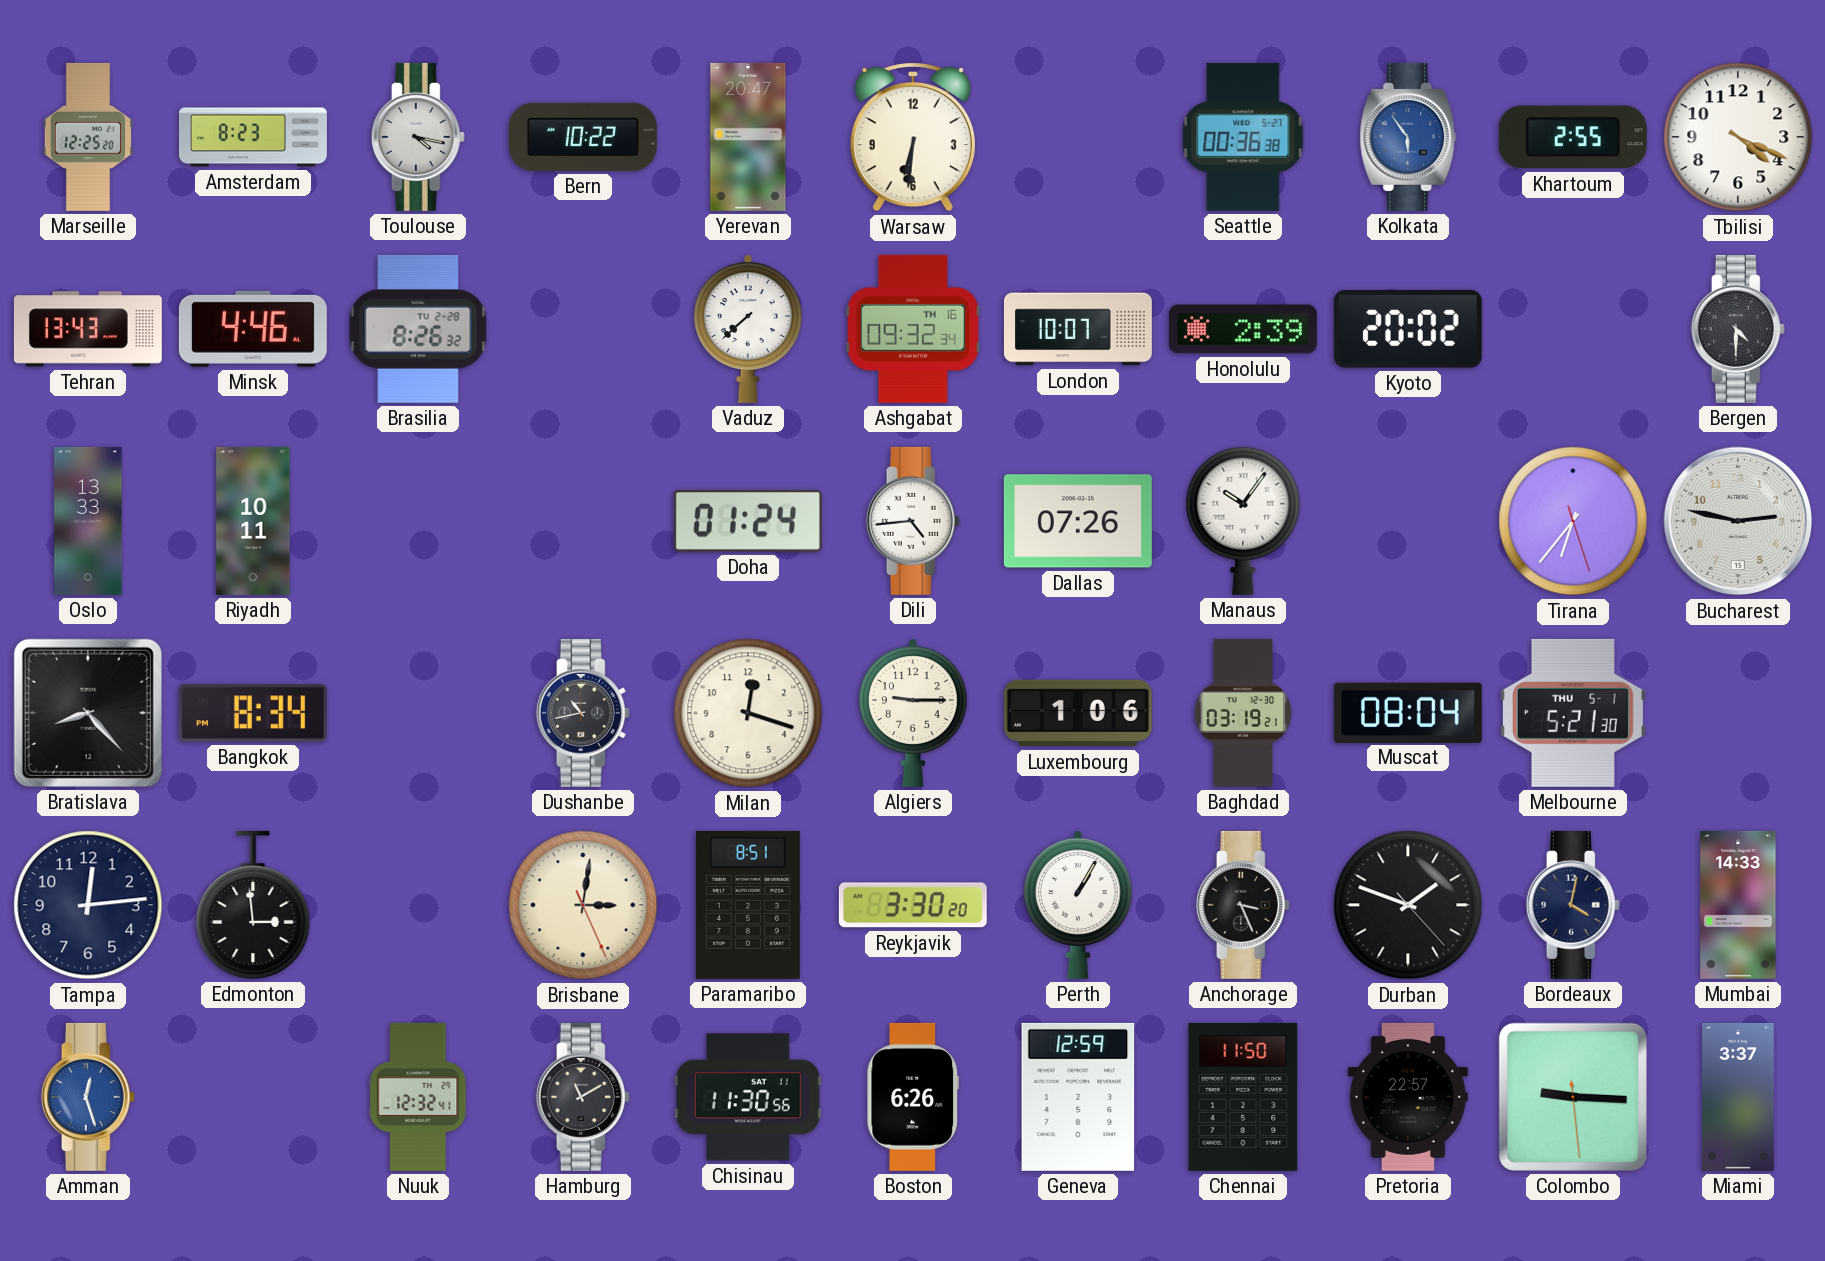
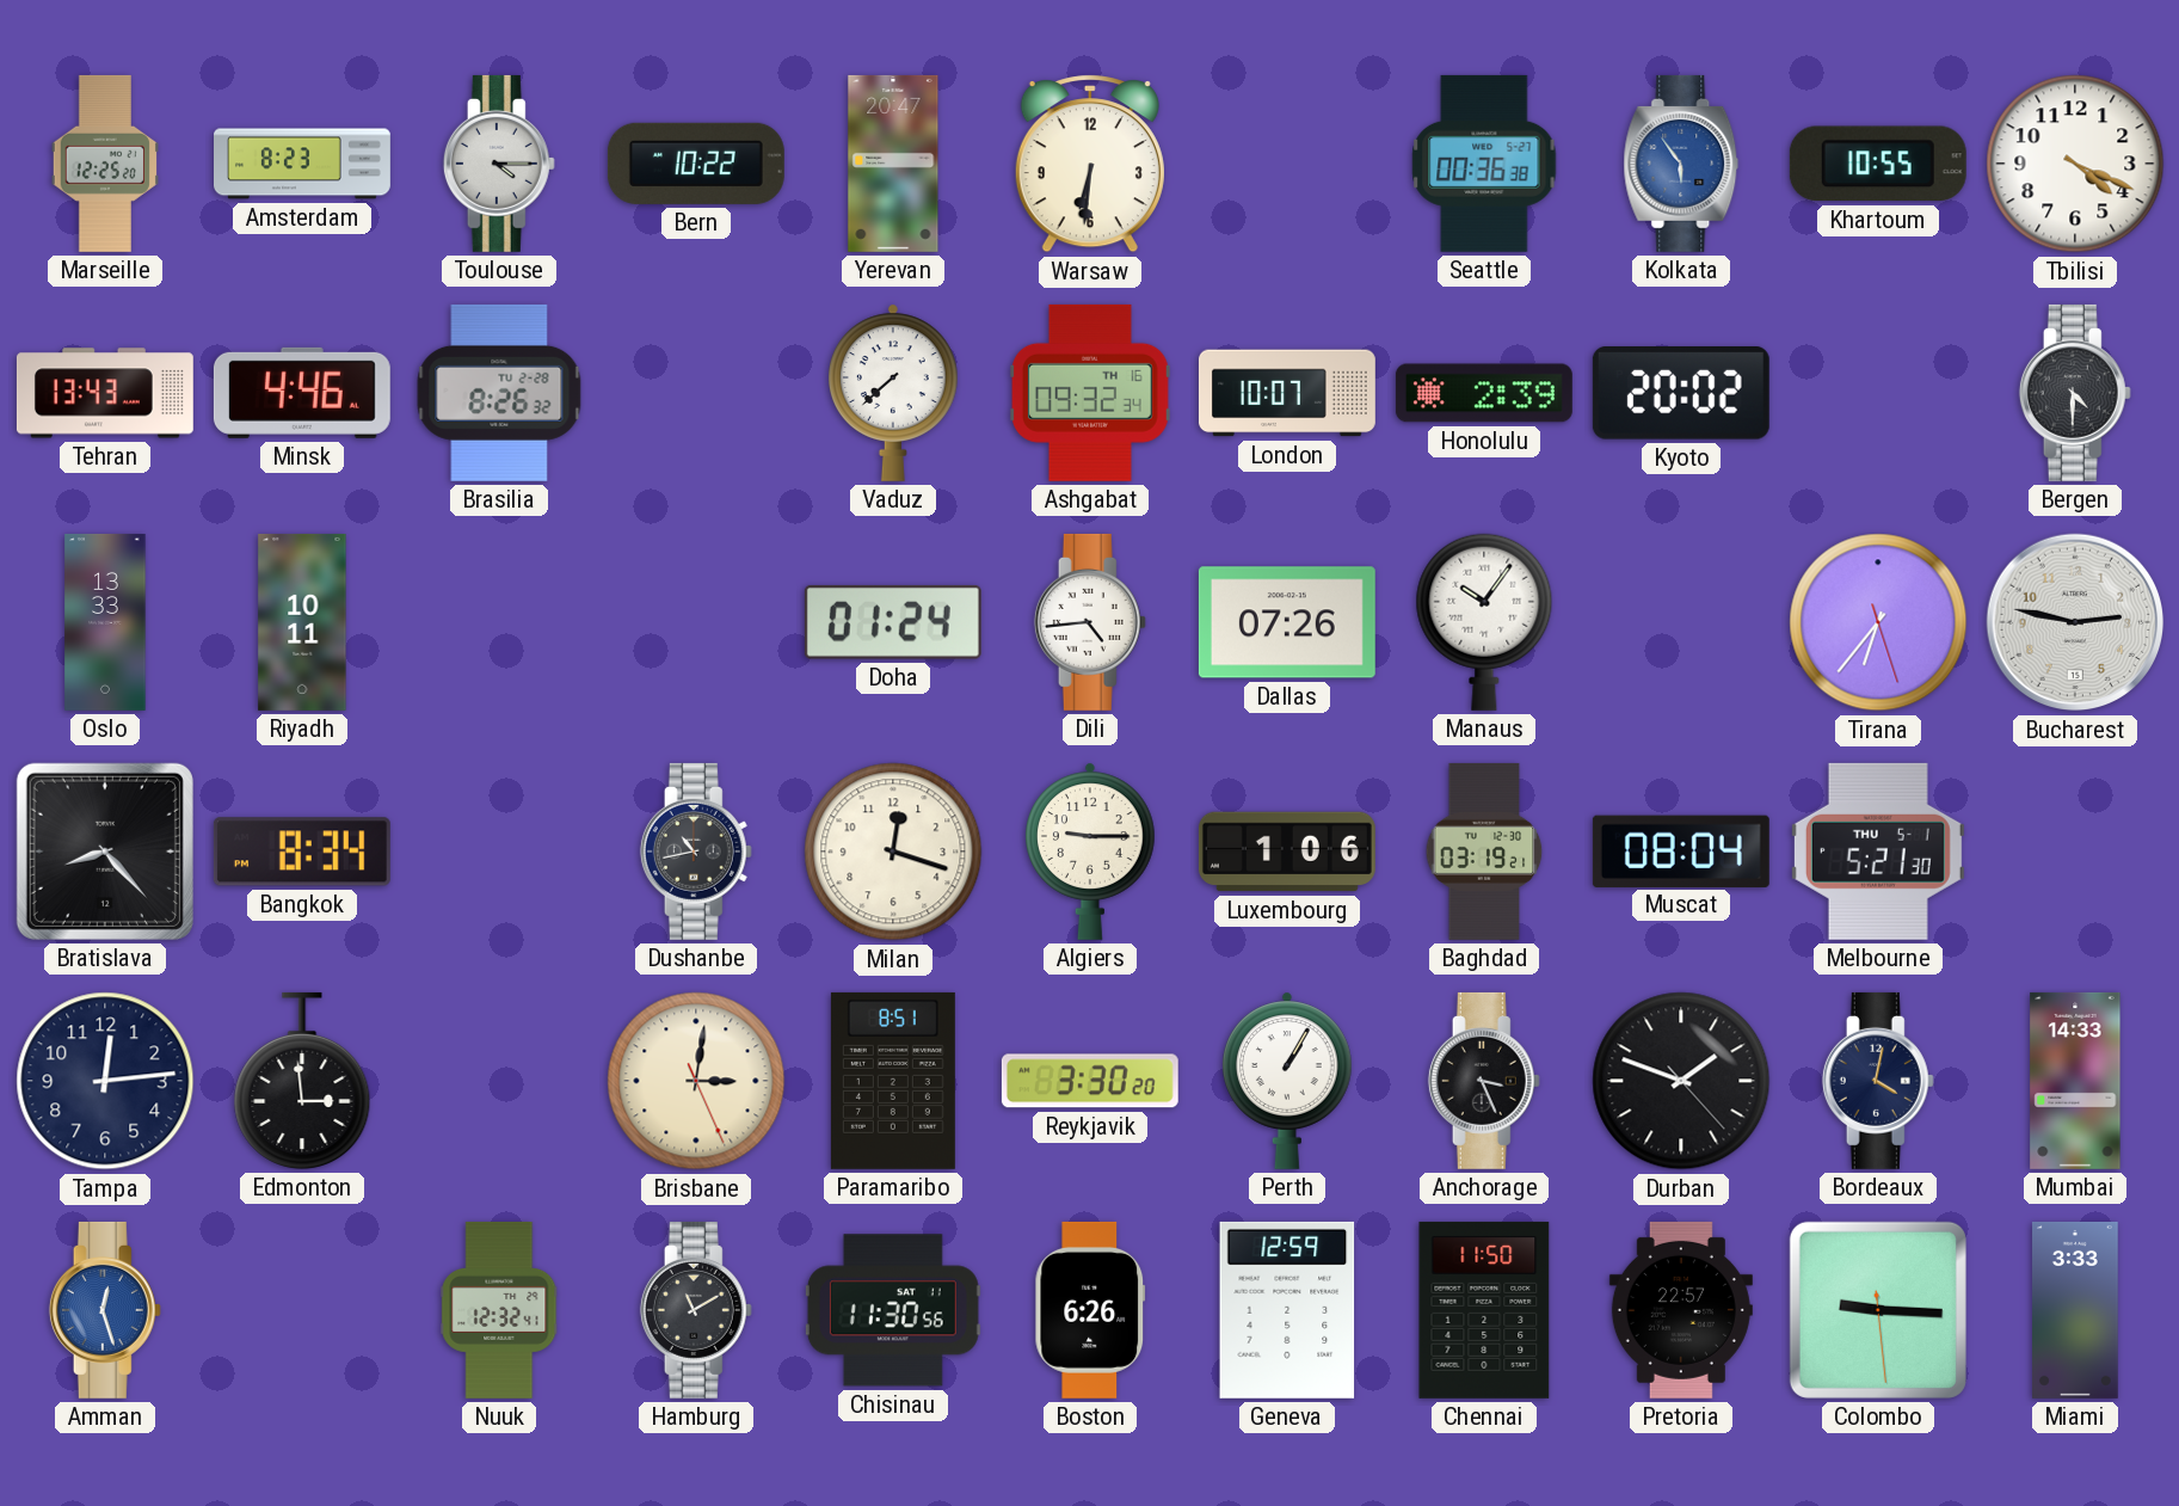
Toulouse: 4:17 -> 4:15
Khartoum: 2:55 -> 10:55
Miami: 3:37 -> 3:33
